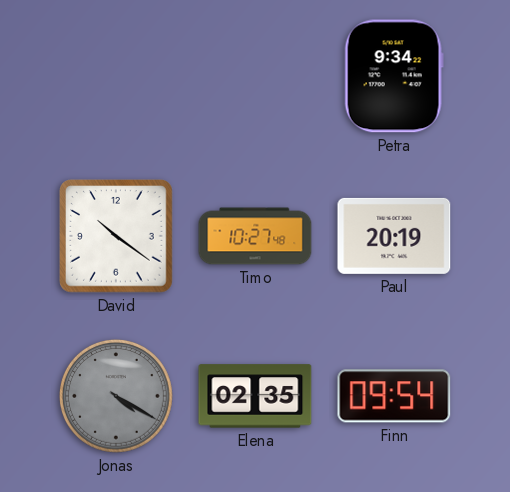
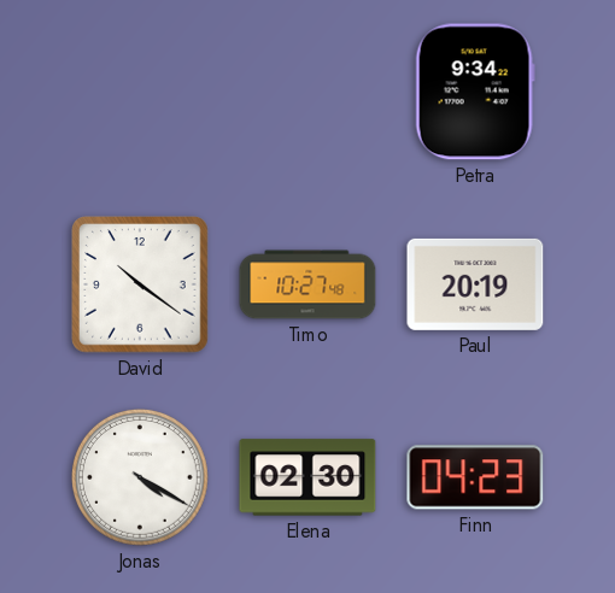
Jonas dial: grey -> white
Elena: 02:35 -> 02:30
Finn: 09:54 -> 04:23
